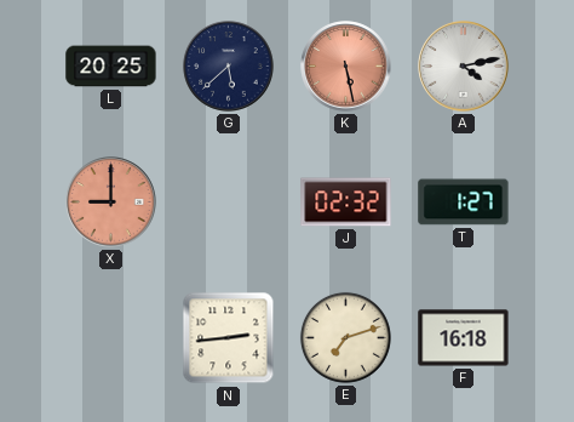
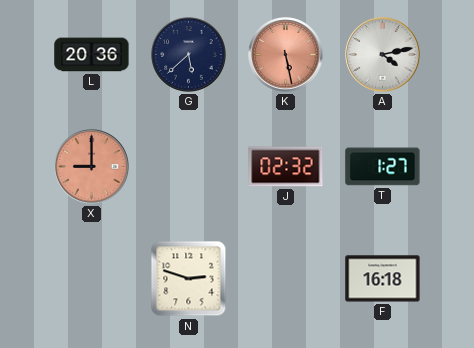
L: 20:25 -> 20:36
N: 2:44 -> 2:48
E: 7:12 -> none
